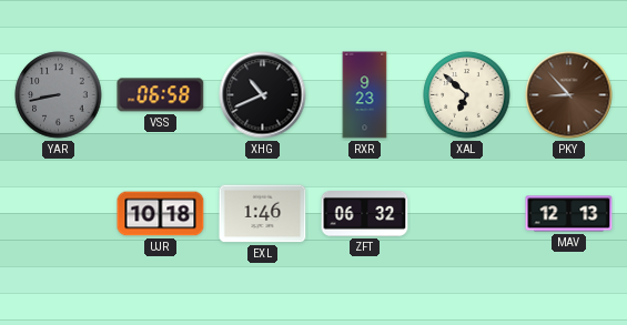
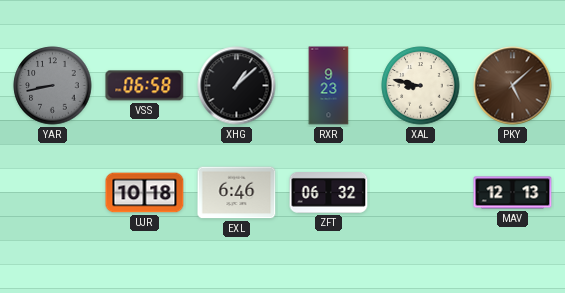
XHG: 10:41 -> 1:08
XAL: 6:52 -> 8:47
PKY: 8:53 -> 5:08
EXL: 1:46 -> 6:46
